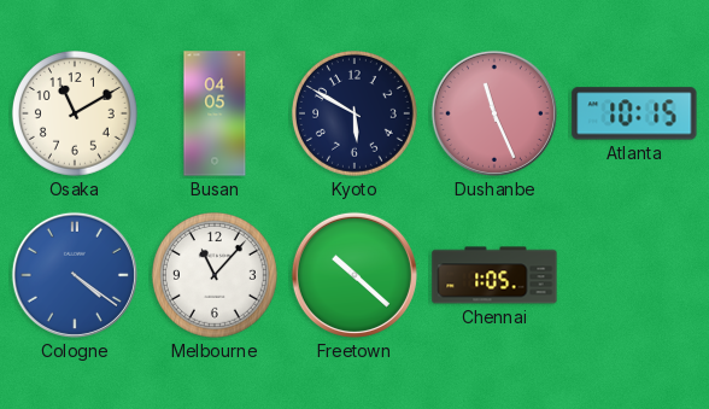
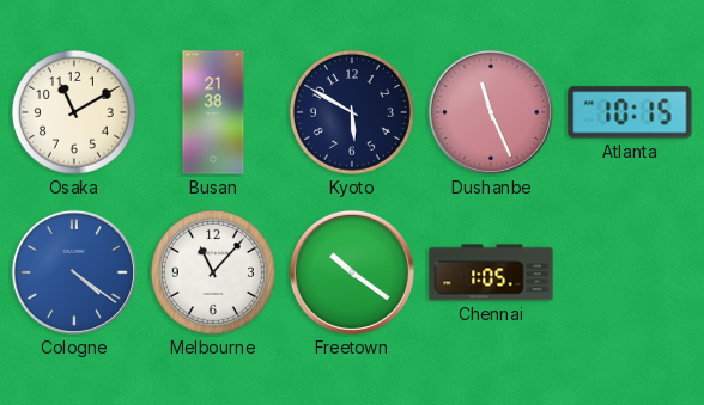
Busan: 04:05 -> 21:38
Freetown: 10:22 -> 10:21
